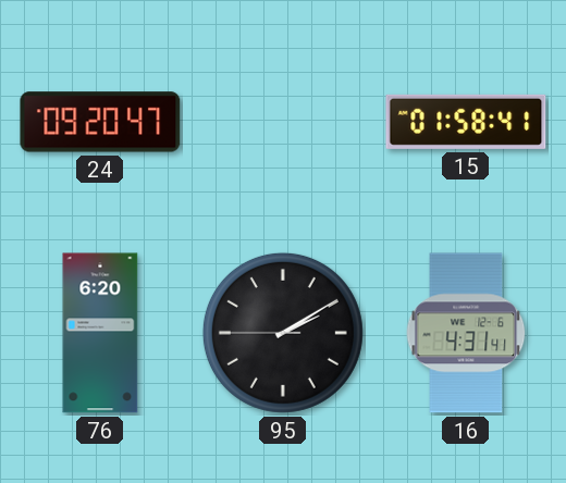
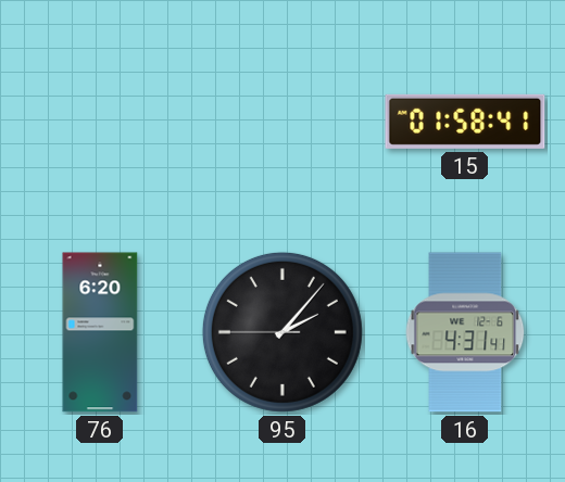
24: 09:20 -> none
95: 2:09 -> 2:06
